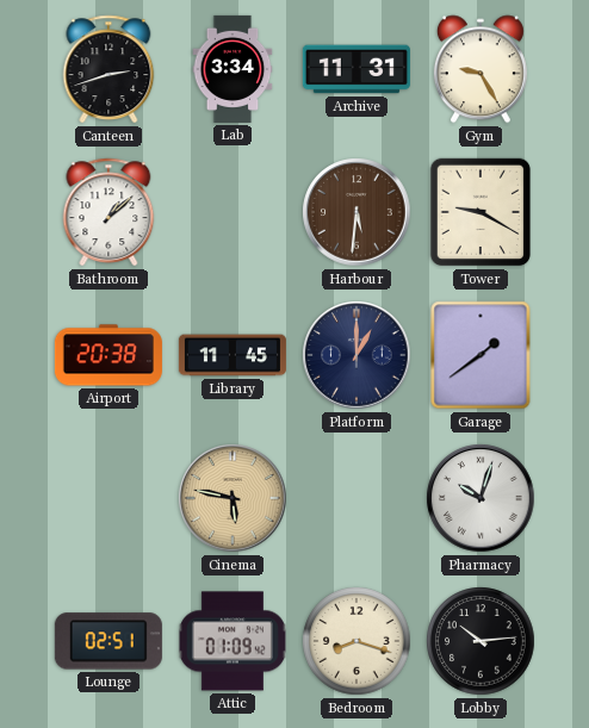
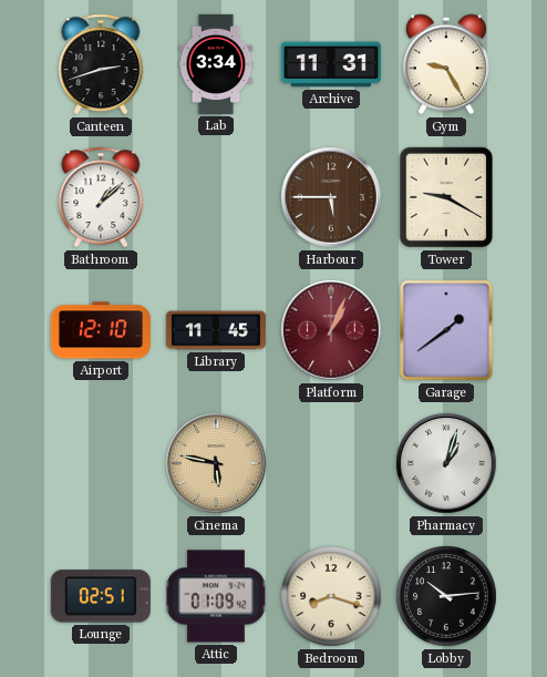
Harbour: 5:31 -> 5:45
Airport: 20:38 -> 12:10
Platform: 1:00 -> 1:04
Platform dial: navy -> burgundy
Pharmacy: 10:03 -> 1:03
